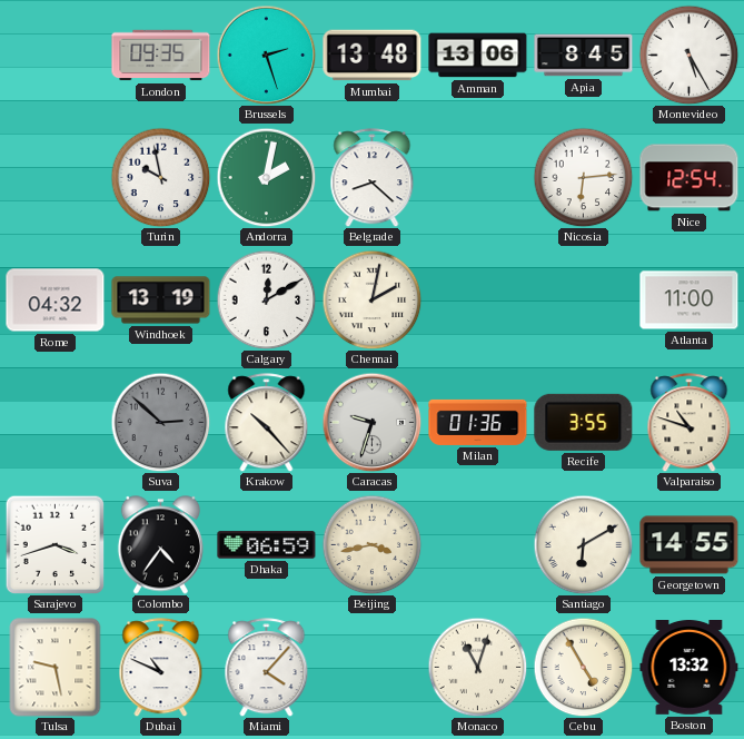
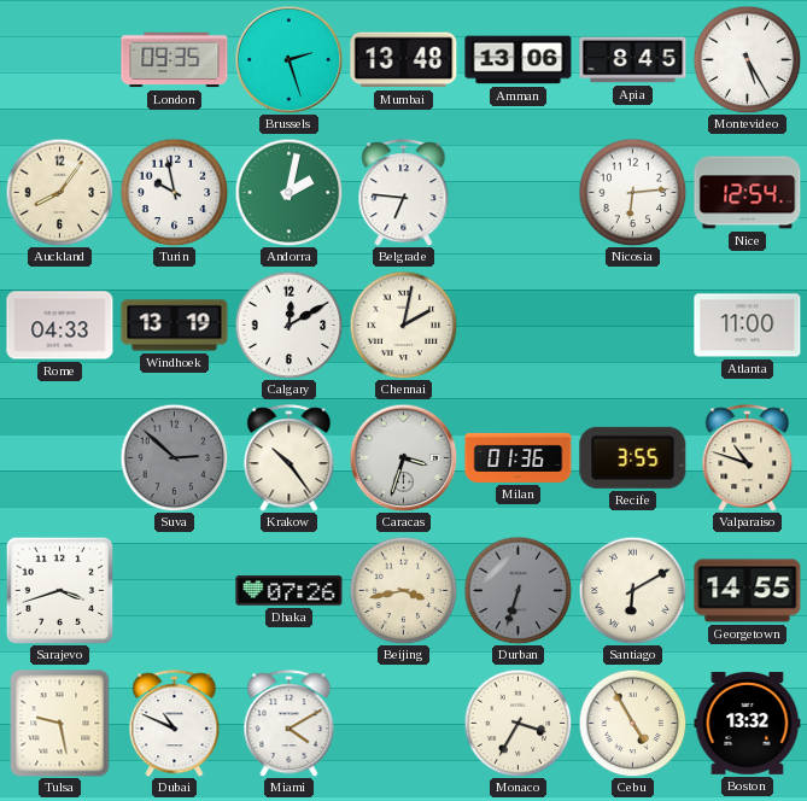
Auckland: none -> 8:06
Belgrade: 8:22 -> 6:46
Rome: 04:32 -> 04:33
Krakow: 10:23 -> 10:24
Caracas: 9:33 -> 3:33
Colombo: 4:36 -> none
Dhaka: 06:59 -> 07:26
Durban: none -> 6:33
Miami: 4:07 -> 4:10
Monaco: 11:03 -> 3:35
